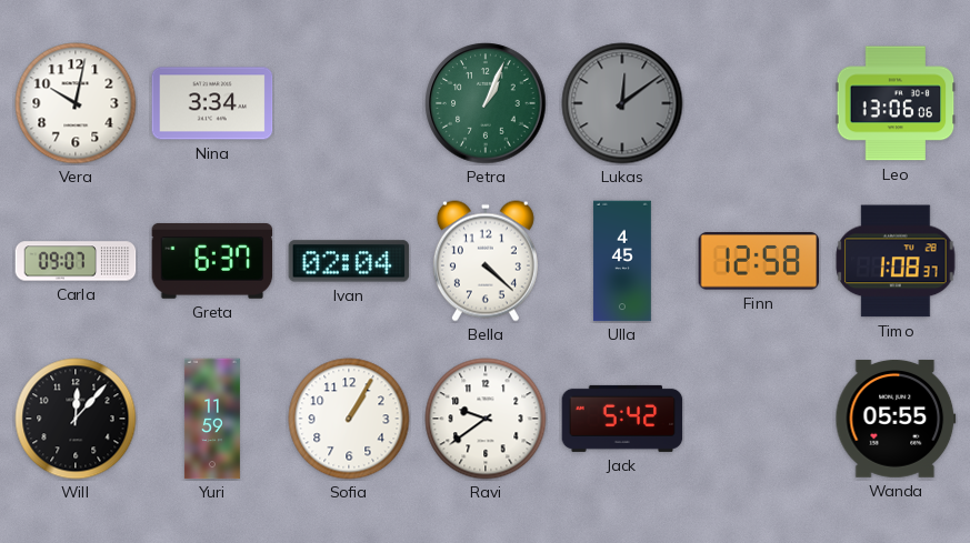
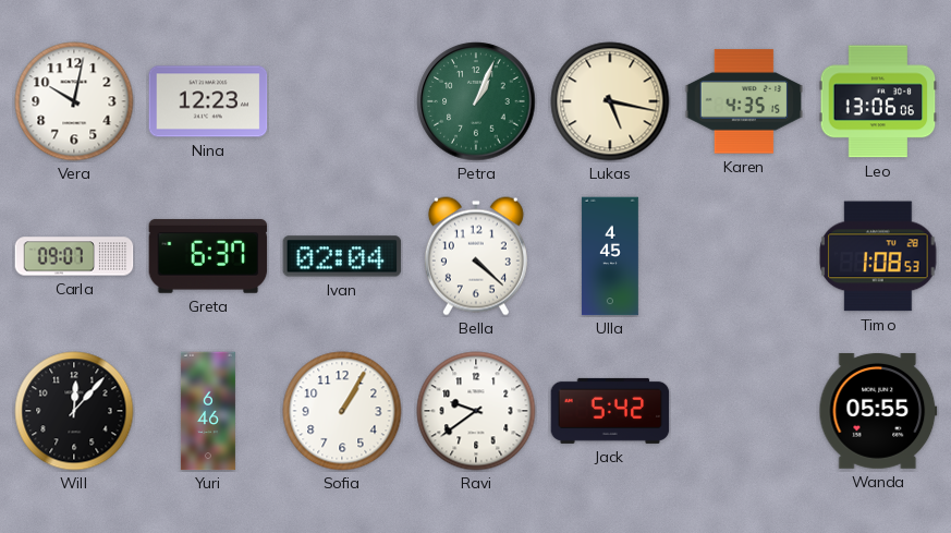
Nina: 3:34 -> 12:23
Lukas: 12:09 -> 5:17
Lukas dial: grey -> cream
Karen: none -> 4:35
Finn: 12:58 -> none
Timo: 1:08:37 -> 1:08:53
Yuri: 11:59 -> 6:46
